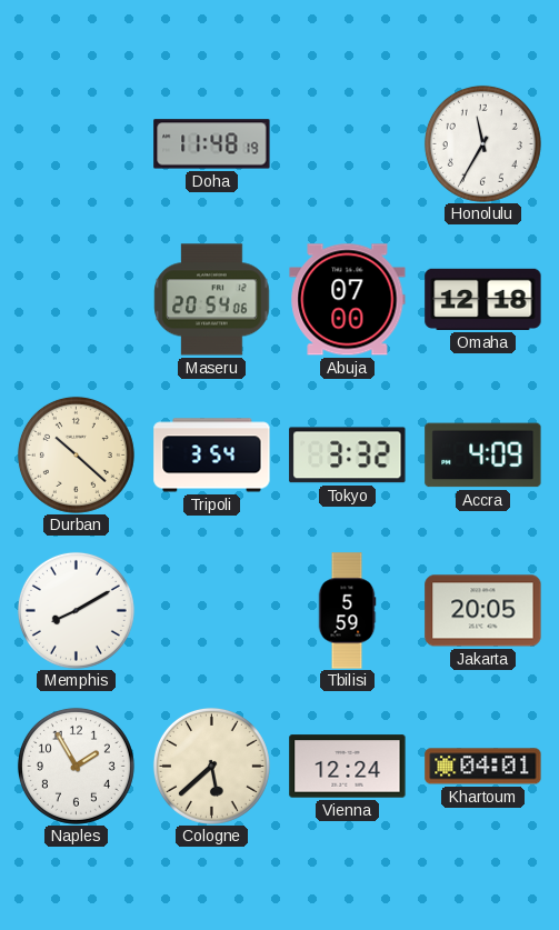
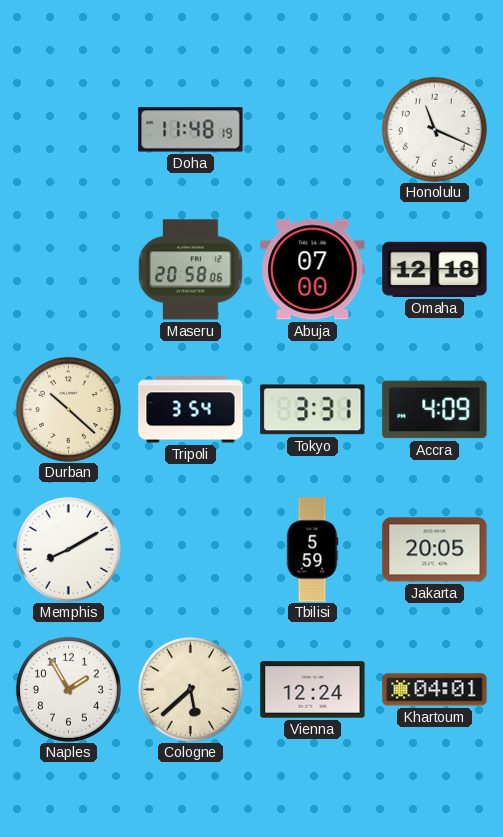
Honolulu: 11:35 -> 11:19
Maseru: 20:54 -> 20:58
Tokyo: 3:32 -> 3:31
